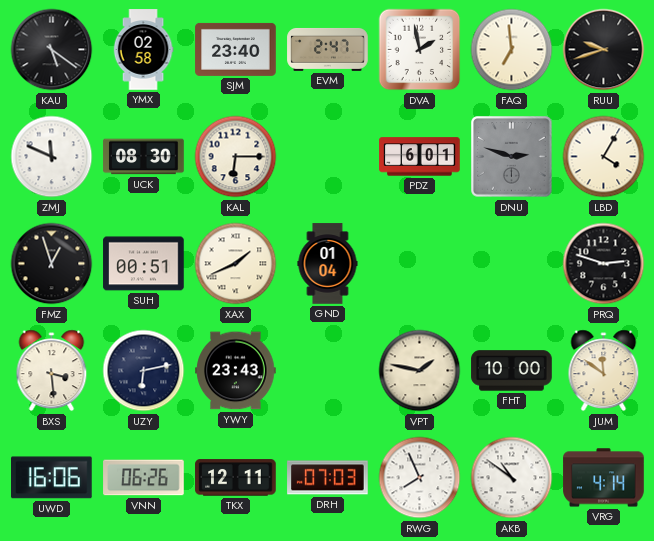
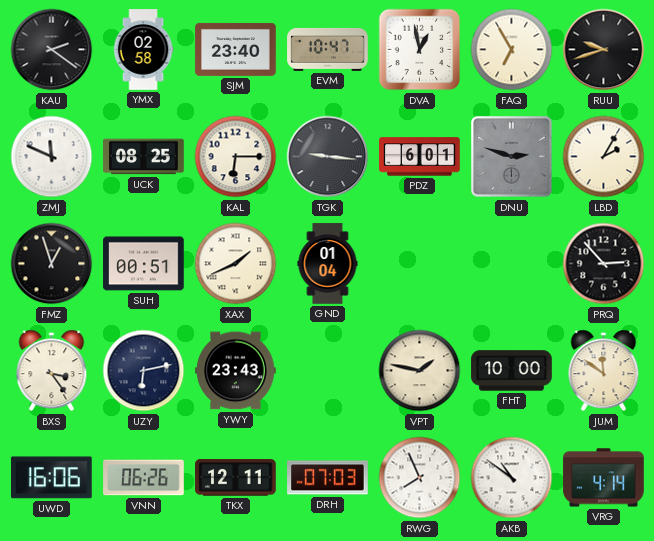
KAU: 5:21 -> 2:21
EVM: 2:47 -> 10:47
DVA: 1:58 -> 12:58
FAQ: 6:59 -> 6:55
UCK: 08:30 -> 08:25
TGK: none -> 9:16
LBD: 4:05 -> 2:05
PRQ: 2:48 -> 2:53
BXS: 3:29 -> 3:24
